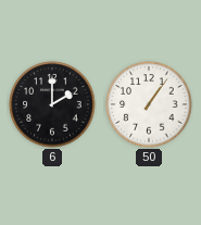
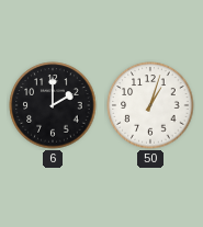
50: 1:06 -> 1:03
